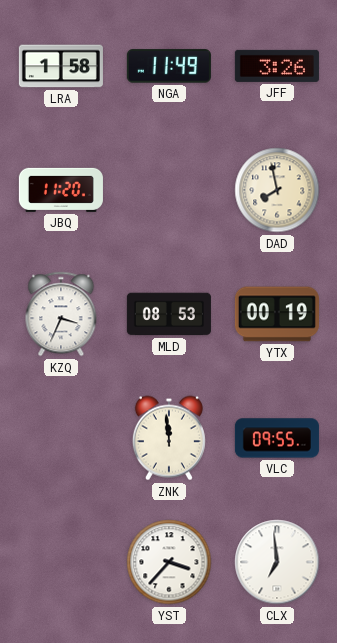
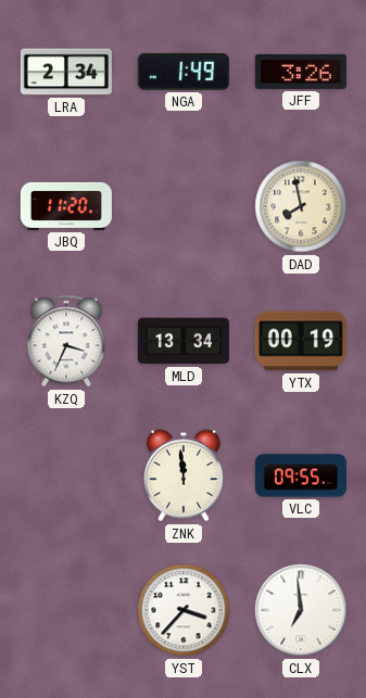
LRA: 1:58 -> 2:34
NGA: 11:49 -> 1:49
MLD: 08:53 -> 13:34
